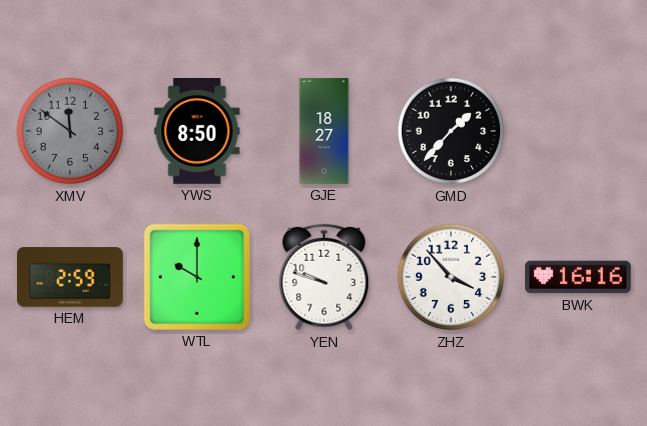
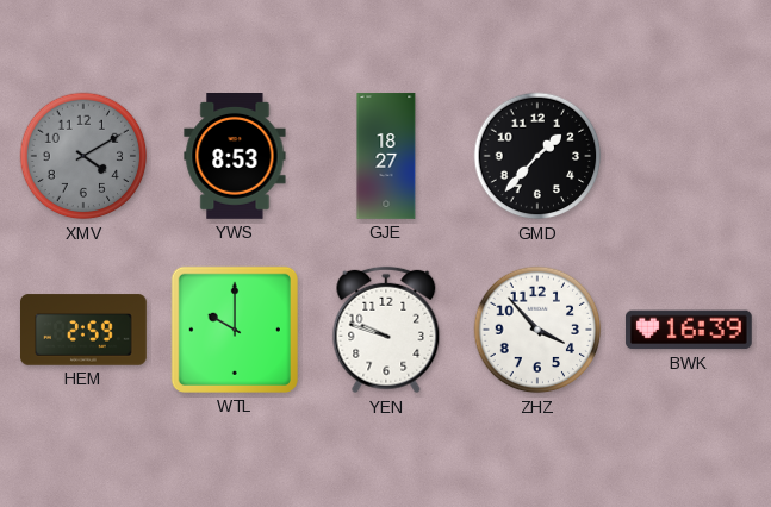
XMV: 11:51 -> 4:10
YWS: 8:50 -> 8:53
BWK: 16:16 -> 16:39
